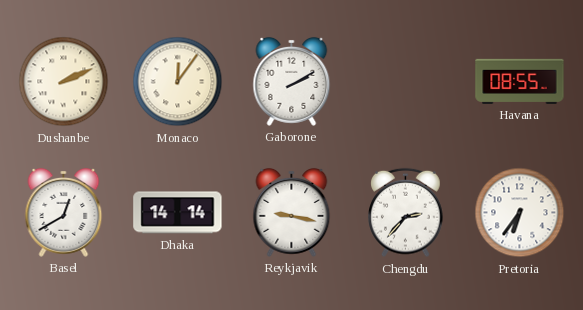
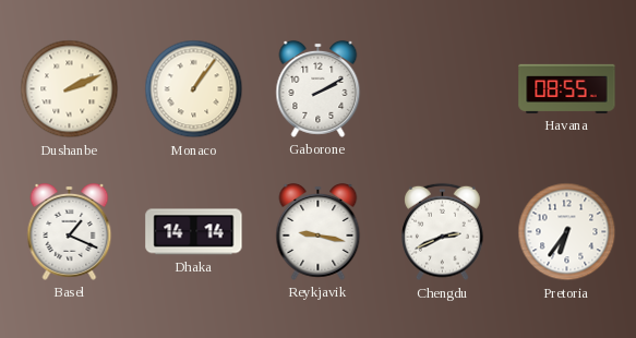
Monaco: 12:06 -> 1:06
Basel: 12:40 -> 1:19
Chengdu: 2:37 -> 2:41
